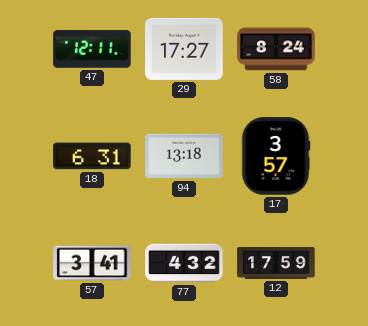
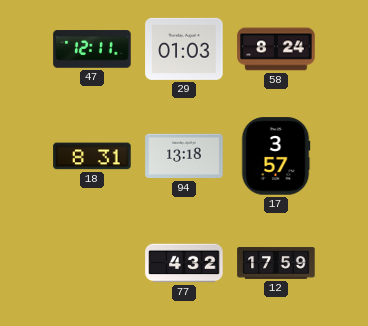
29: 17:27 -> 01:03
18: 6:31 -> 8:31
57: 3:41 -> none
